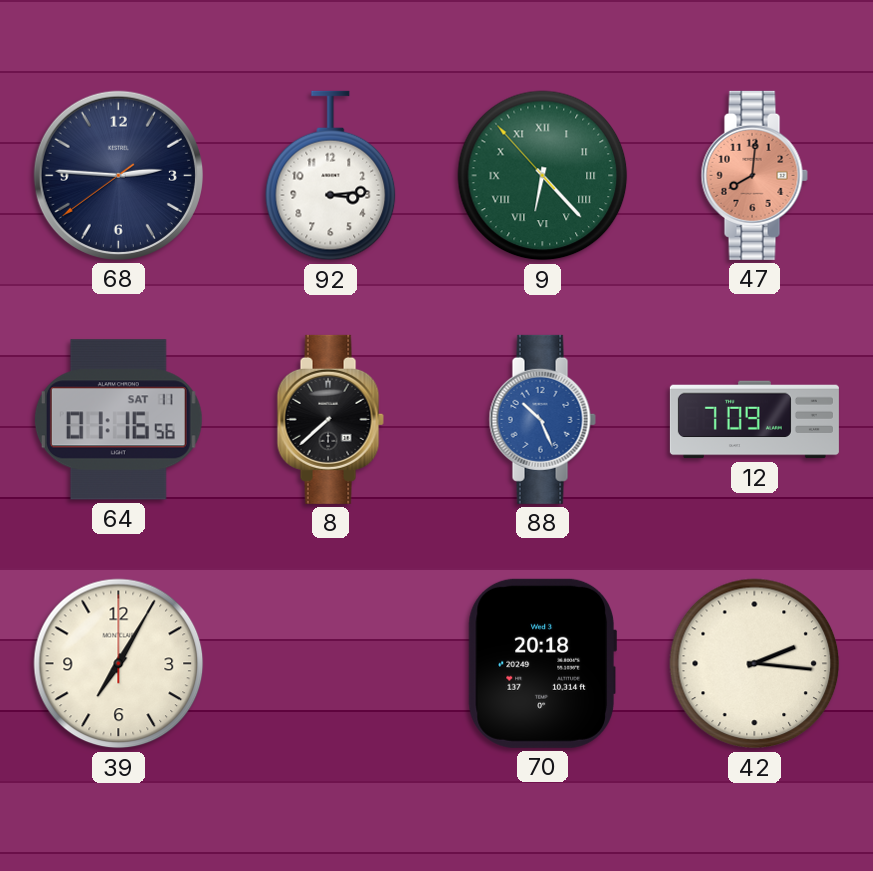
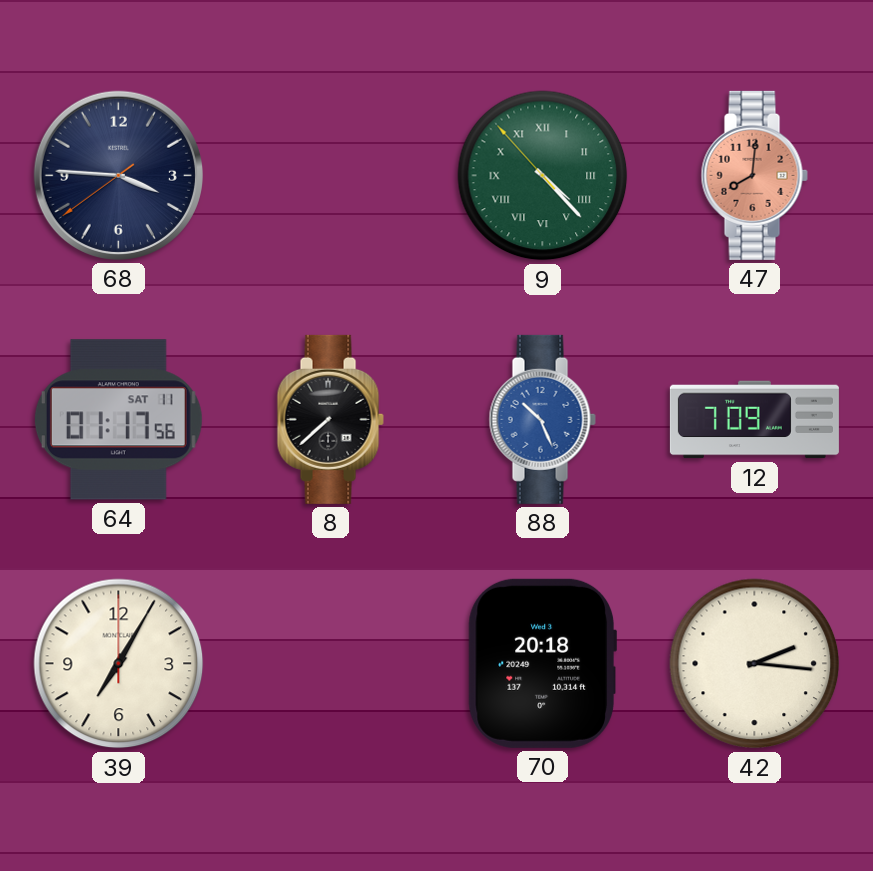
68: 2:45 -> 3:45
92: 3:14 -> none
9: 6:22 -> 4:22
64: 01:16 -> 01:17
